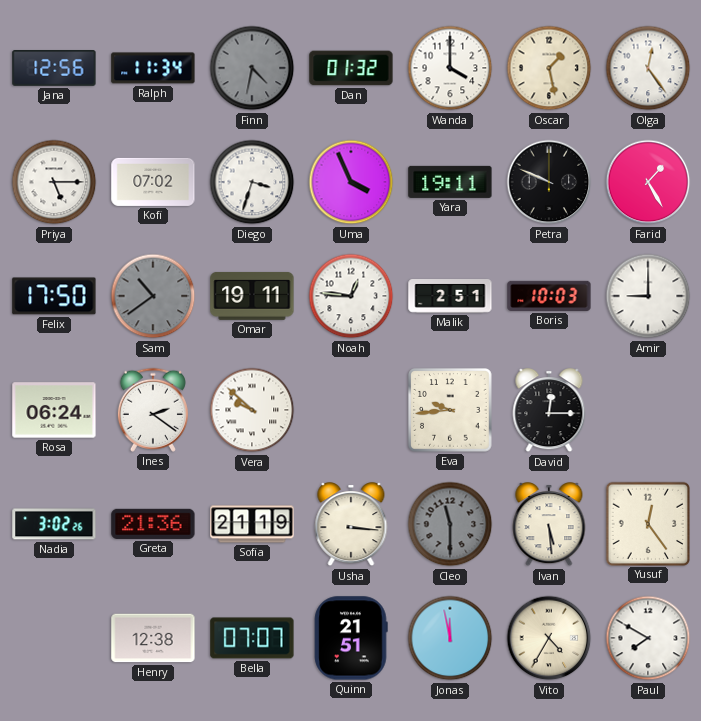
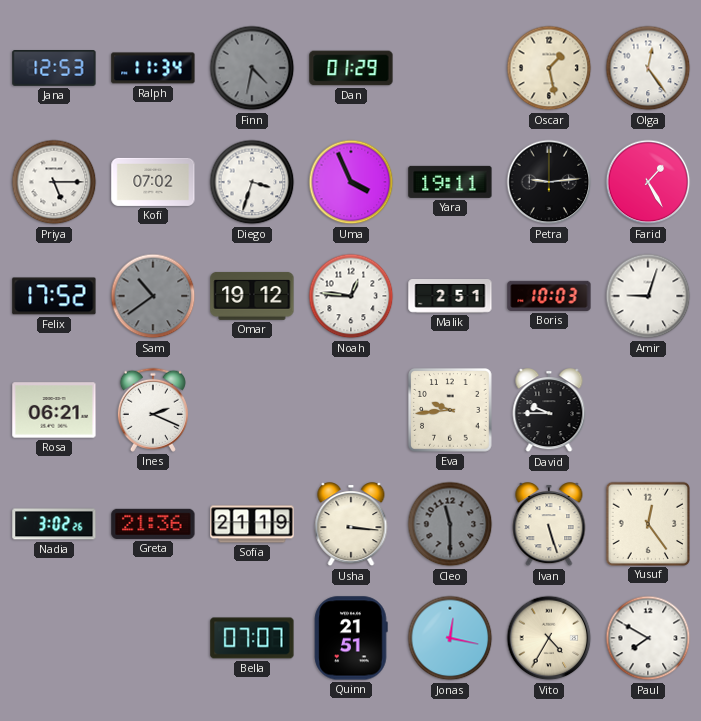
Jana: 12:56 -> 12:53
Dan: 01:32 -> 01:29
Wanda: 4:00 -> none
Petra: 9:49 -> 9:14
Felix: 17:50 -> 17:52
Omar: 19:11 -> 19:12
Amir: 9:00 -> 9:03
Rosa: 06:24 -> 06:21
Ines: 2:21 -> 2:19
Vera: 9:52 -> none
David: 12:15 -> 9:45
Ivan: 5:29 -> 5:27
Henry: 12:38 -> none
Jonas: 11:58 -> 12:17
